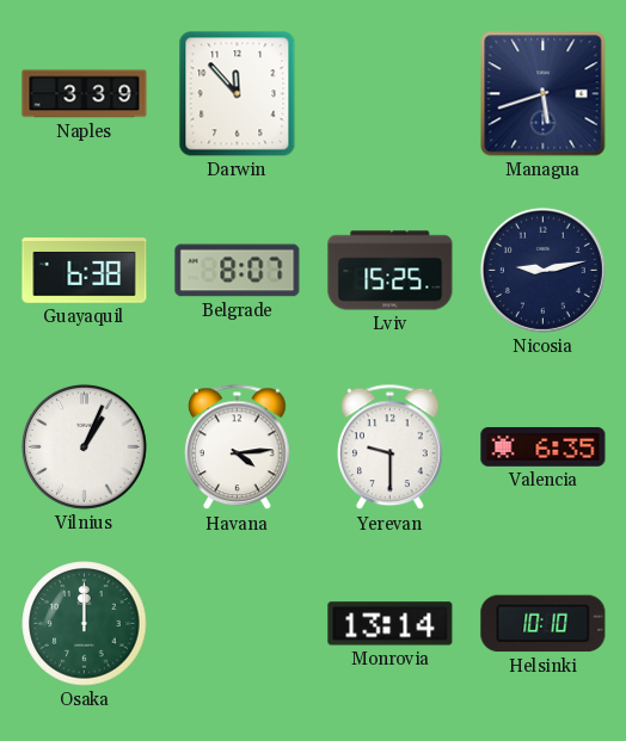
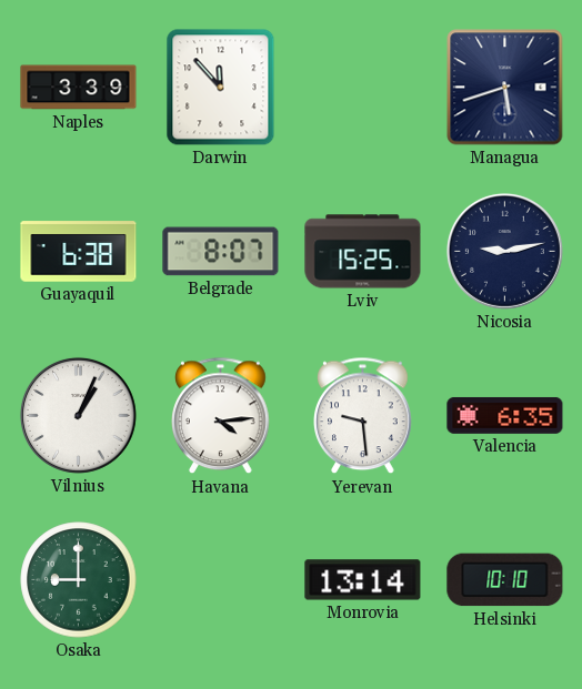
Yerevan: 9:30 -> 9:29
Osaka: 12:00 -> 9:00
